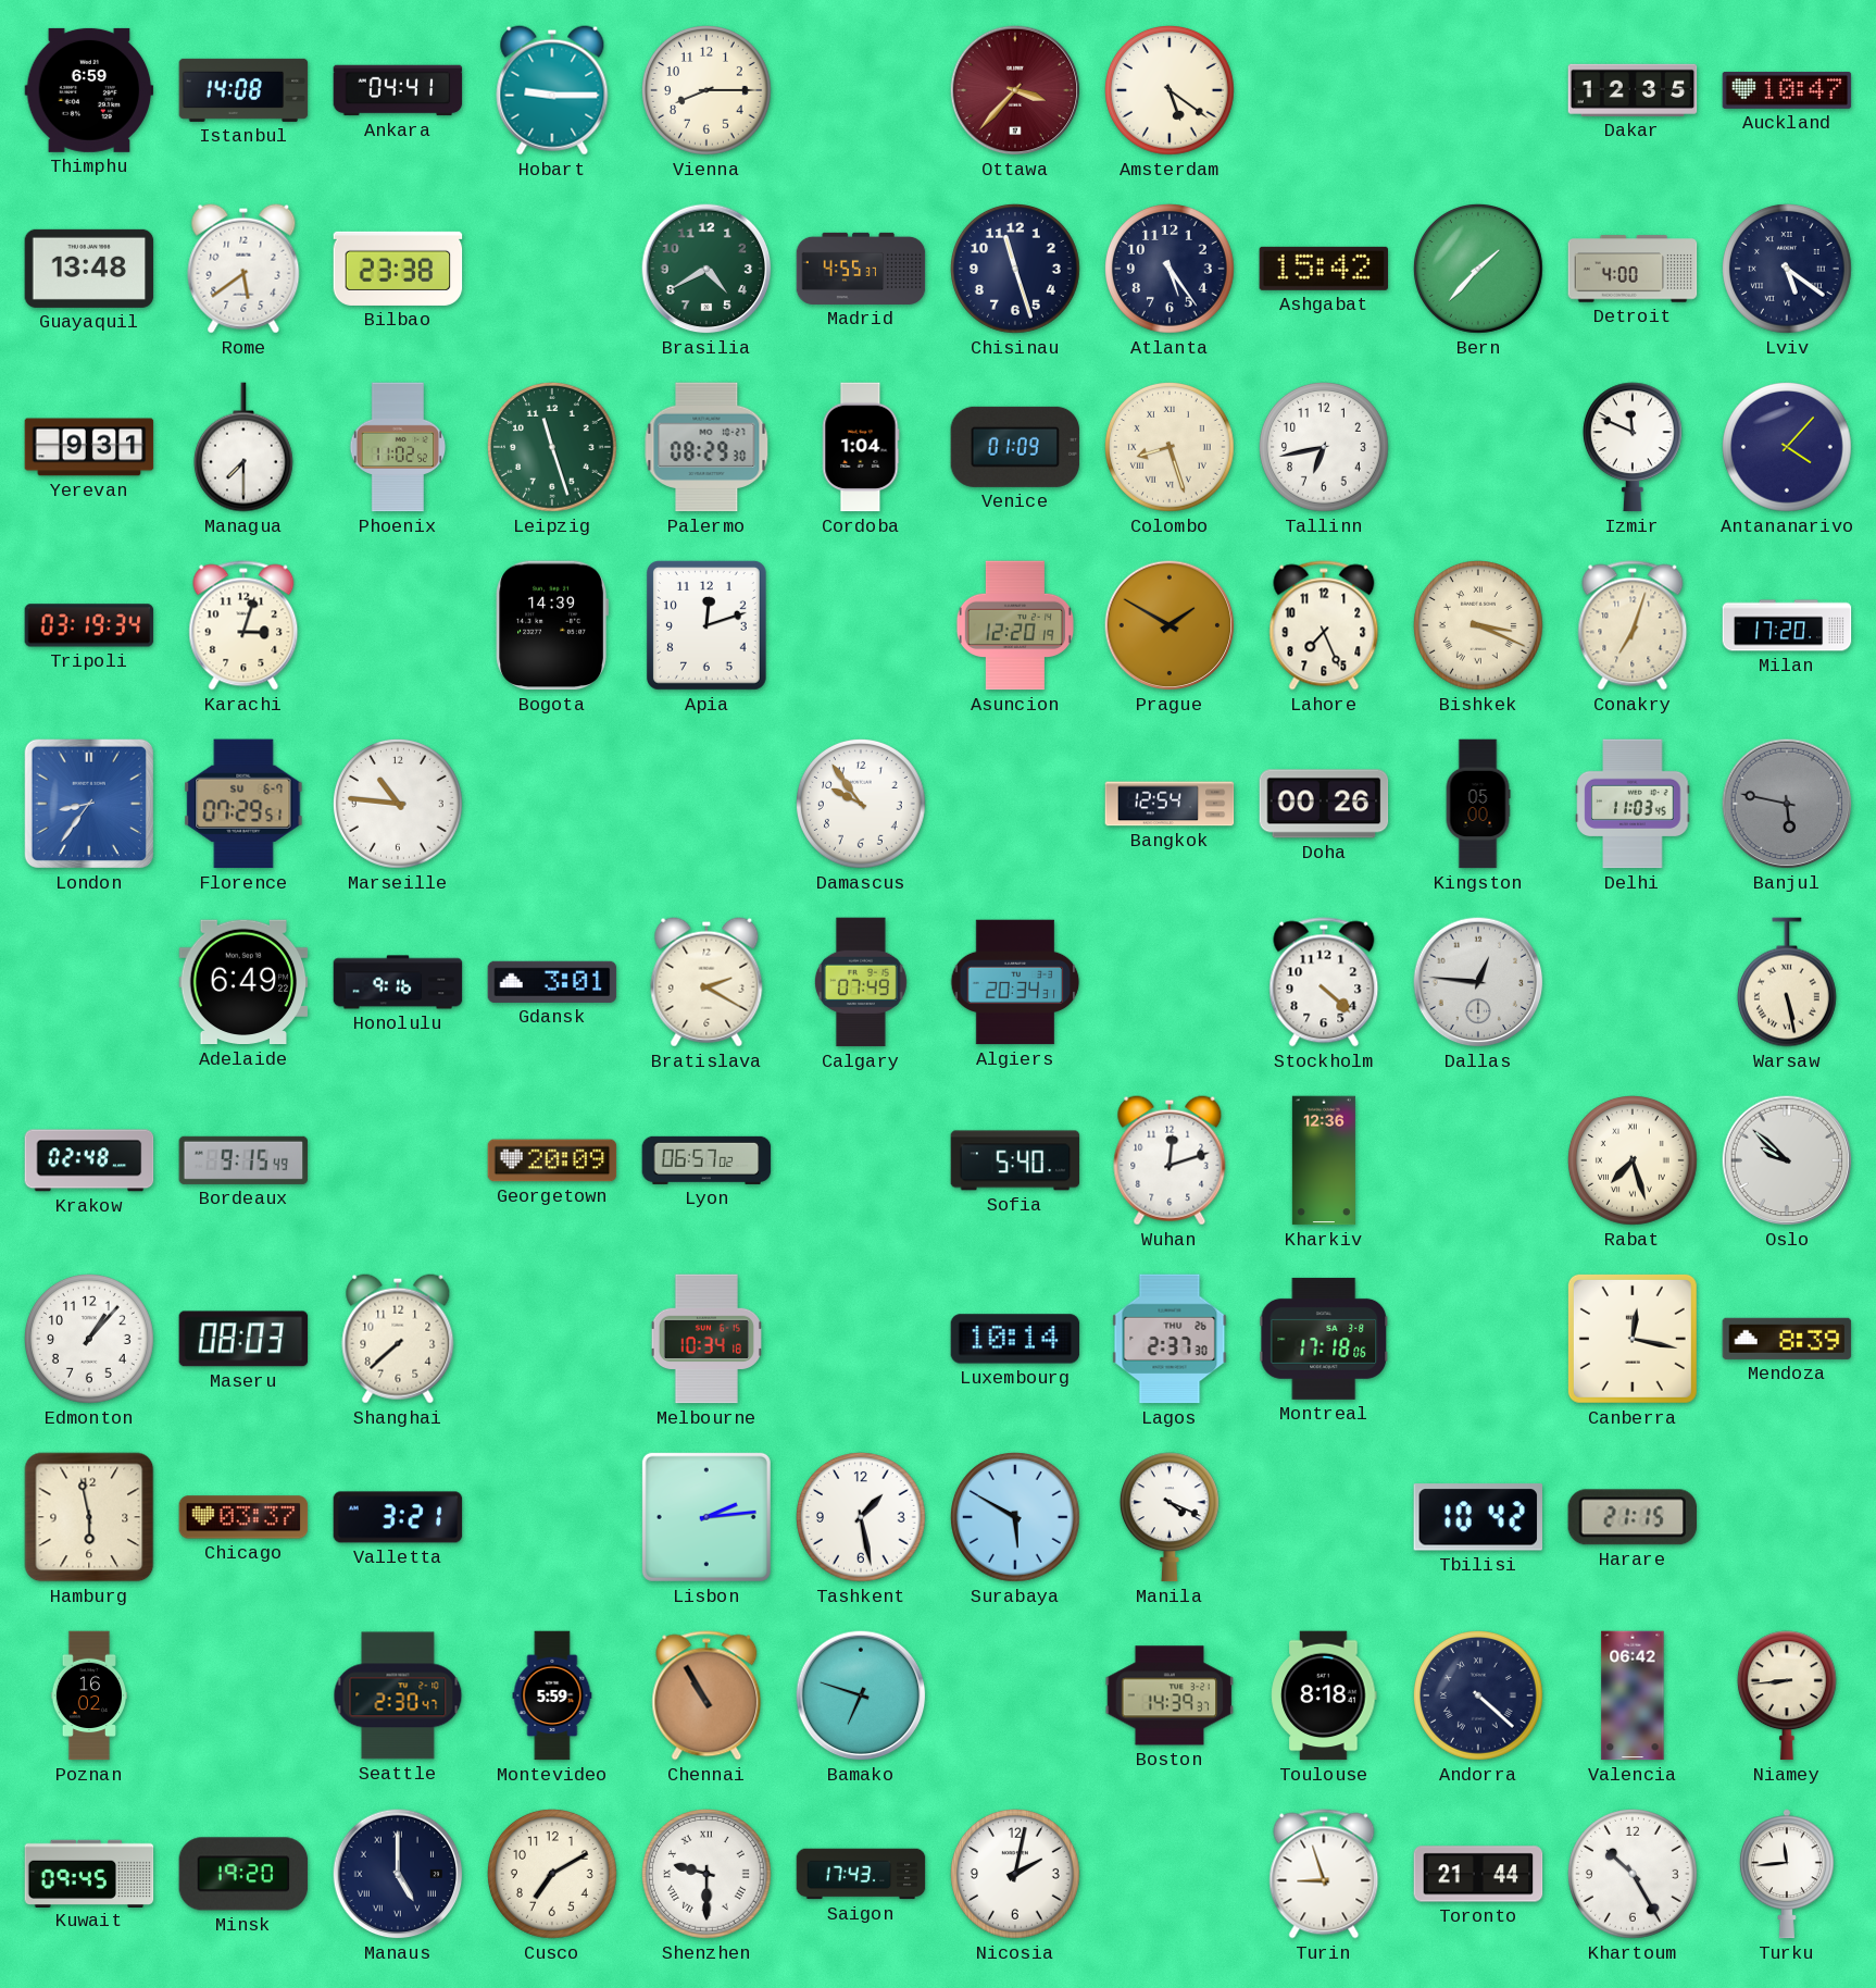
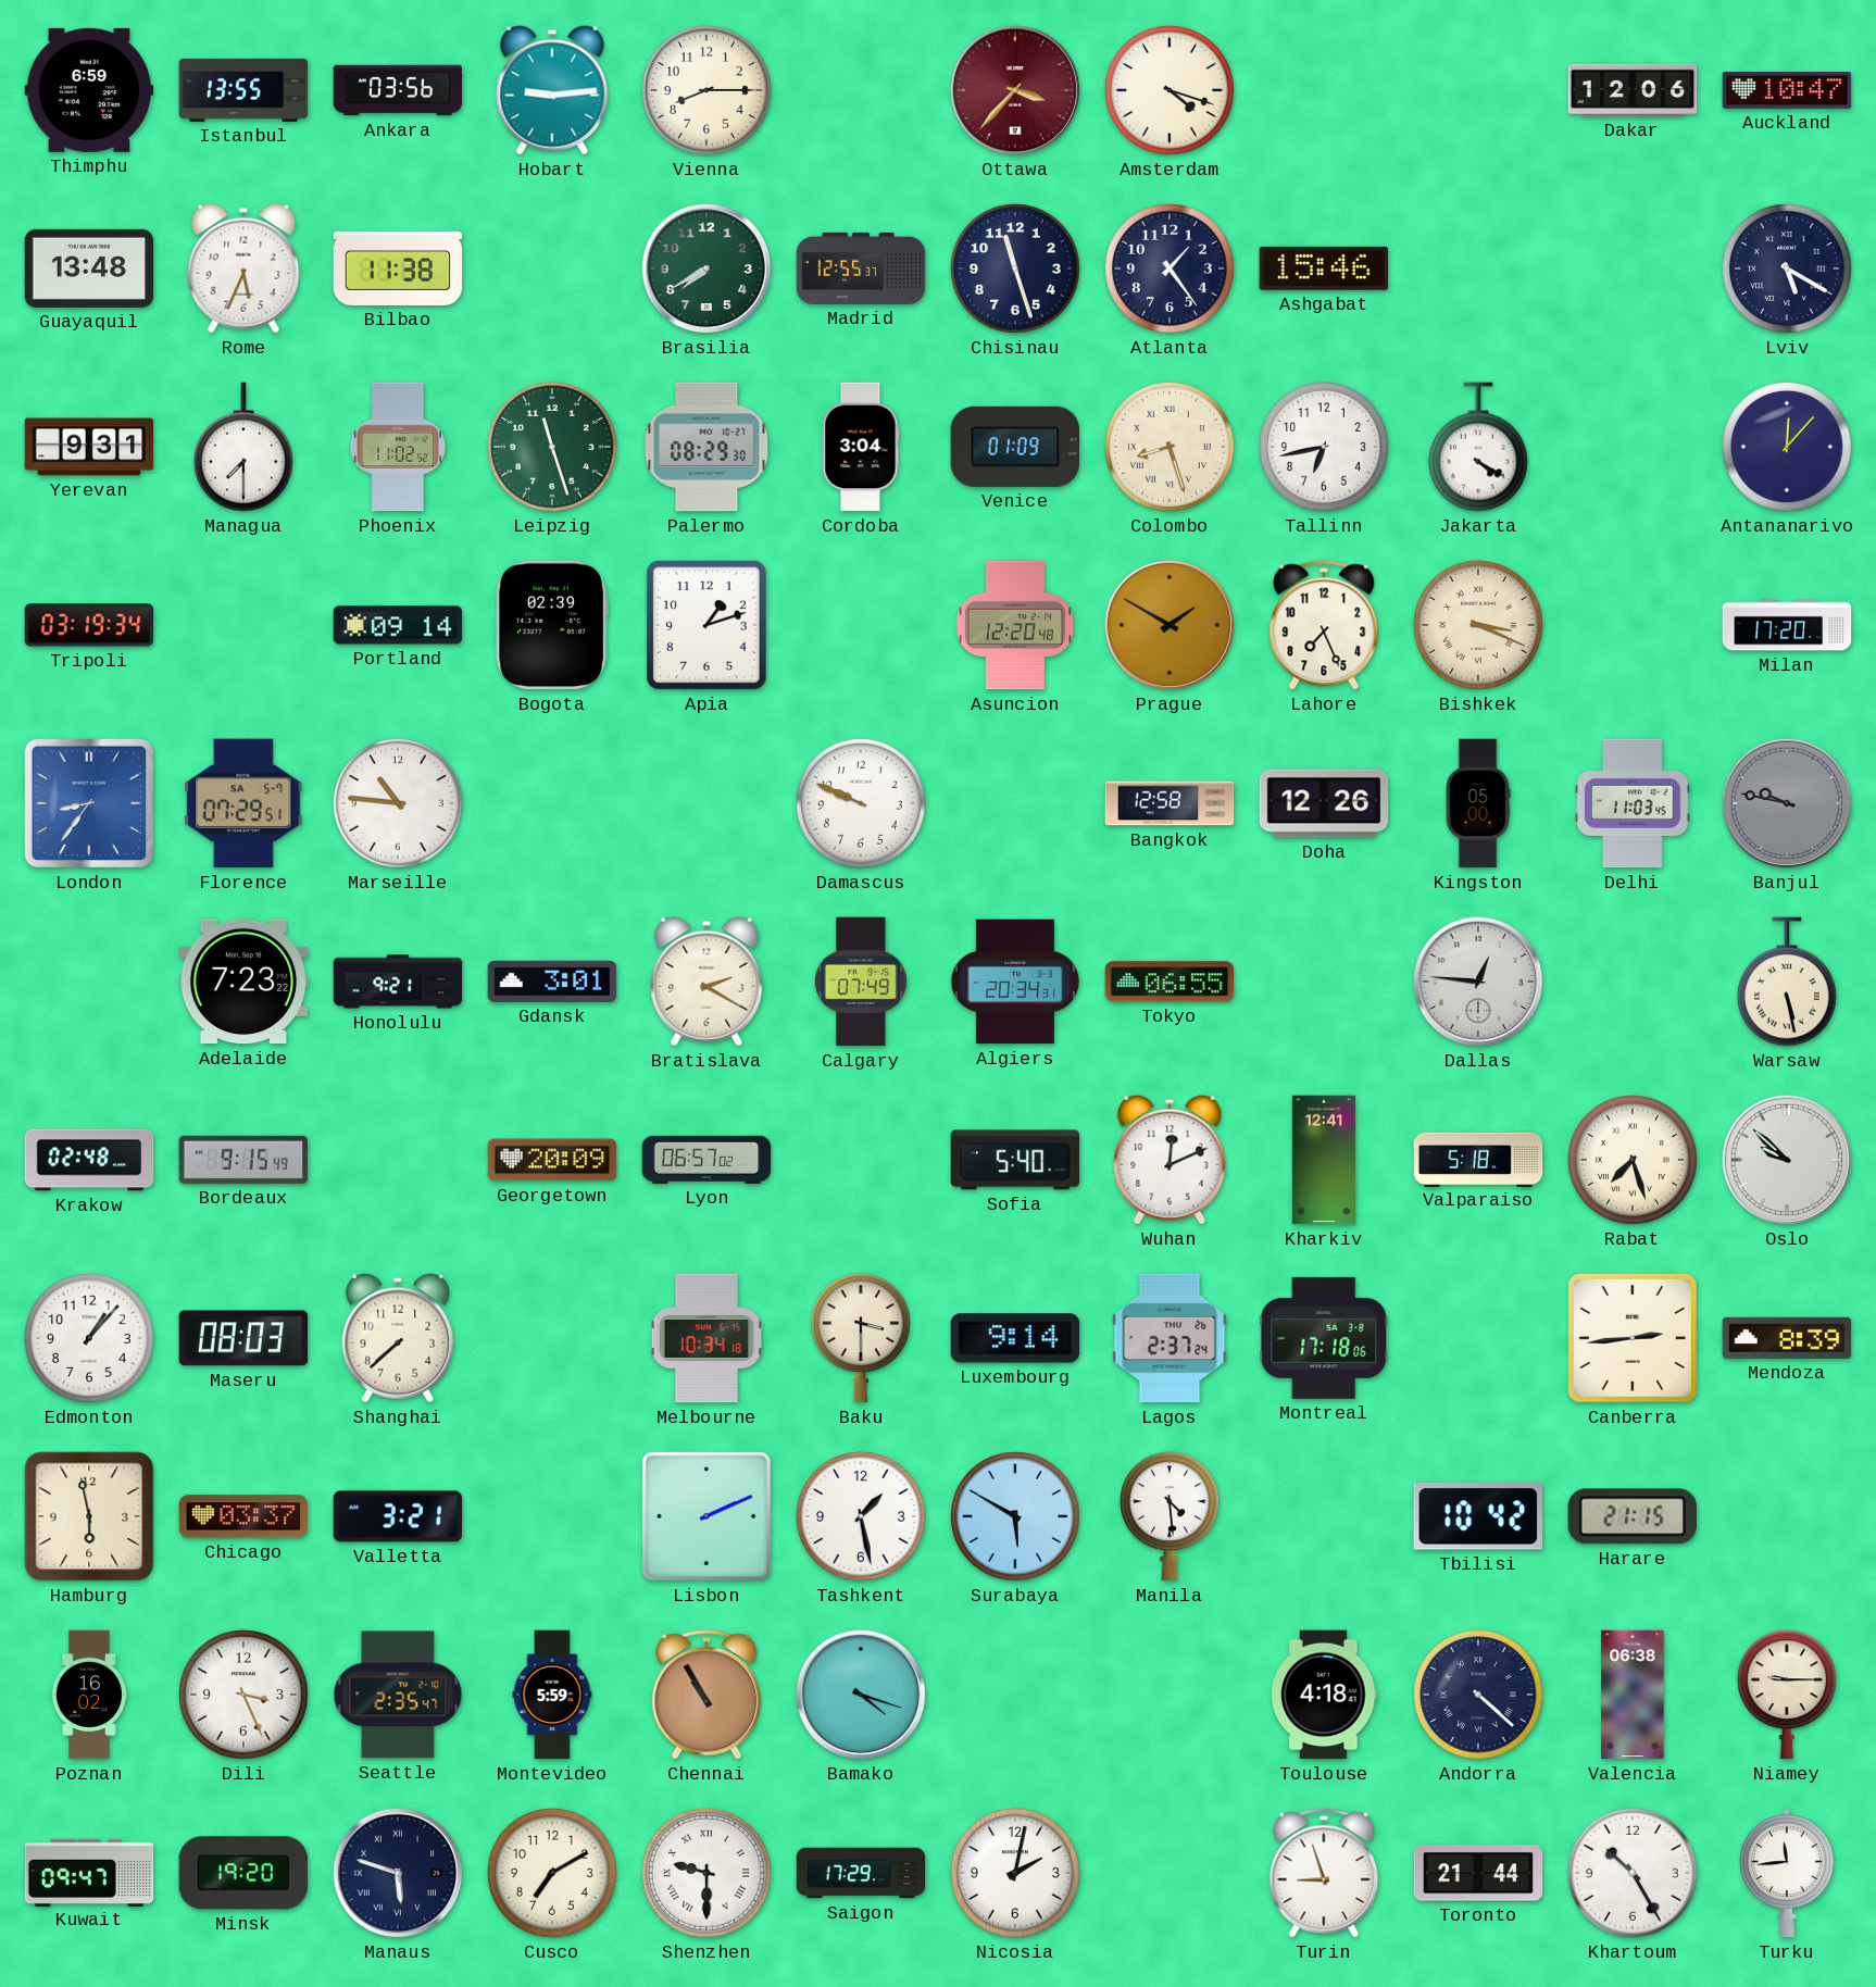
Istanbul: 14:08 -> 13:55
Ankara: 04:41 -> 03:56
Hobart: 9:15 -> 9:14
Amsterdam: 5:21 -> 4:18
Dakar: 12:35 -> 12:06
Rome: 5:39 -> 5:34
Bilbao: 23:38 -> 11:38
Brasilia: 4:40 -> 7:40
Madrid: 4:55 -> 12:55
Atlanta: 5:24 -> 1:24
Ashgabat: 15:42 -> 15:46
Bern: 1:37 -> none
Detroit: 4:00 -> none
Lviv: 5:21 -> 5:20
Cordoba: 1:04 -> 3:04
Jakarta: none -> 4:20
Izmir: 11:49 -> none
Antananarivo: 4:07 -> 12:07
Karachi: 3:03 -> none
Portland: none -> 09:14
Bogota: 14:39 -> 02:39
Apia: 12:12 -> 1:12
Asuncion: 12:20:19 -> 12:20:48
Conakry: 7:03 -> none
Florence date: SU 6-7 -> SA 5-7
Damascus: 9:54 -> 9:49
Bangkok: 12:54 -> 12:58
Doha: 00:26 -> 12:26
Banjul: 5:47 -> 9:47
Adelaide: 6:49 -> 7:23
Honolulu: 9:16 -> 9:21
Tokyo: none -> 06:55
Stockholm: 4:22 -> none
Wuhan: 12:12 -> 12:11
Kharkiv: 12:36 -> 12:41
Valparaiso: none -> 5:18
Baku: none -> 3:30
Luxembourg: 10:14 -> 9:14
Lagos: 2:37:30 -> 2:37:24
Canberra: 12:17 -> 2:44
Lisbon: 2:14 -> 2:11
Manila: 4:19 -> 4:29
Dili: none -> 3:26
Seattle: 2:30 -> 2:35
Bamako: 6:48 -> 4:18
Boston: 14:39 -> none
Toulouse: 8:18 -> 4:18
Valencia: 06:42 -> 06:38
Niamey: 8:44 -> 9:15
Kuwait: 09:45 -> 09:47
Manaus: 5:00 -> 5:48
Saigon: 17:43 -> 17:29
